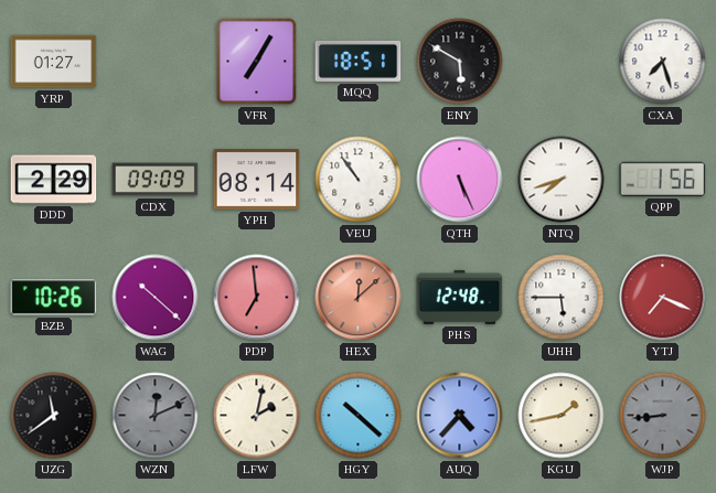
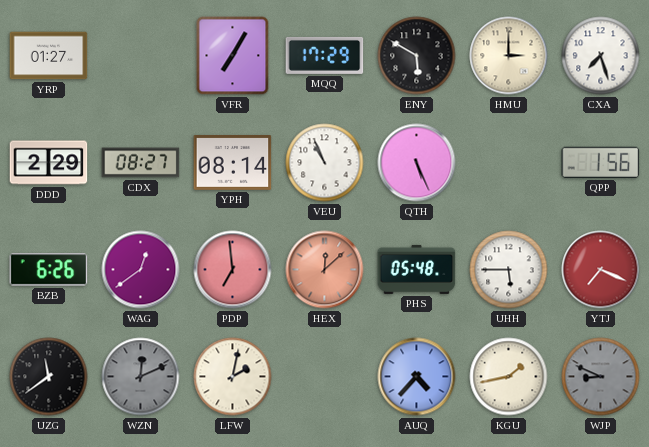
MQQ: 18:51 -> 17:29
HMU: none -> 3:00
CDX: 09:09 -> 08:27
VEU: 10:54 -> 10:56
NTQ: 7:42 -> none
BZB: 10:26 -> 6:26
WAG: 10:22 -> 12:39
PHS: 12:48 -> 05:48
HGY: 10:22 -> none
WJP: 8:44 -> 8:49
